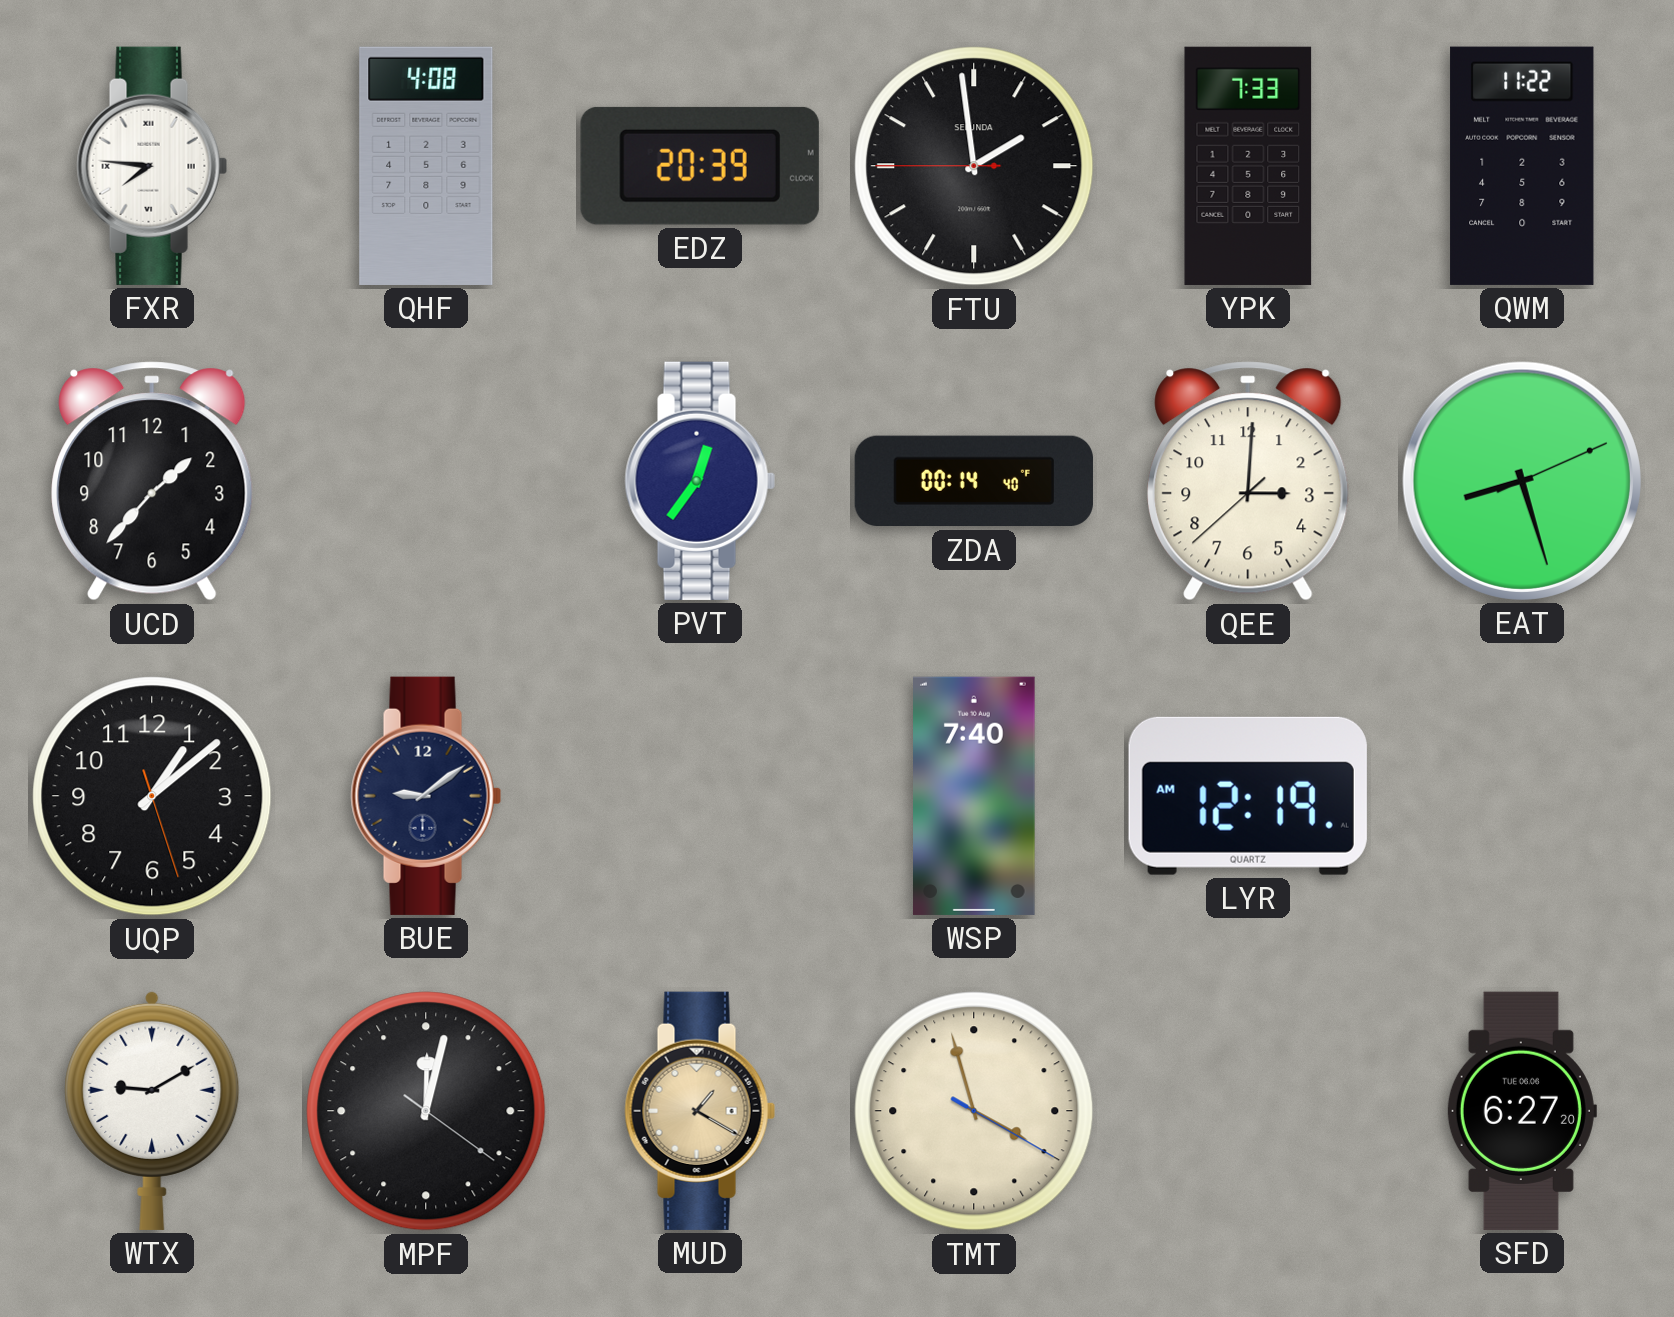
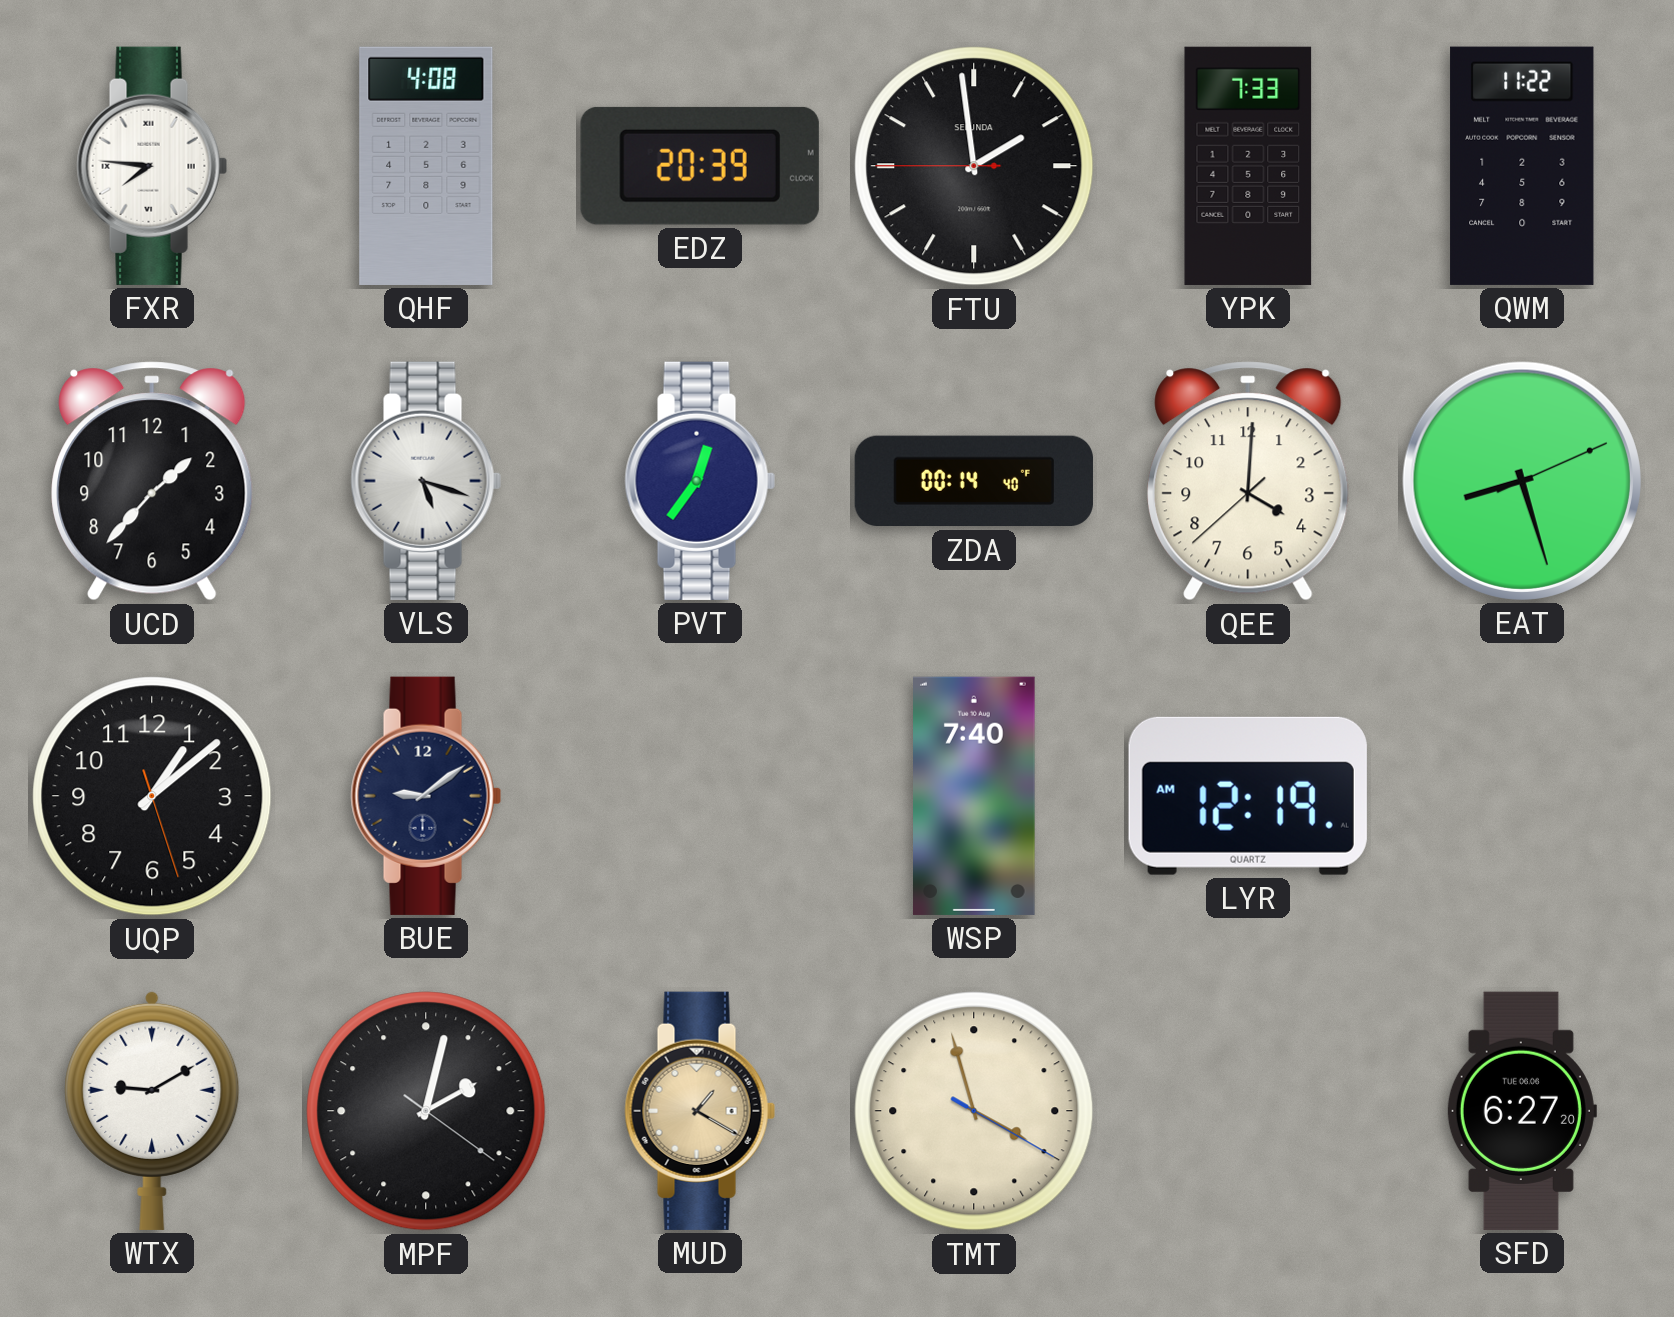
VLS: none -> 5:18
QEE: 3:00 -> 4:00
MPF: 12:02 -> 2:02
